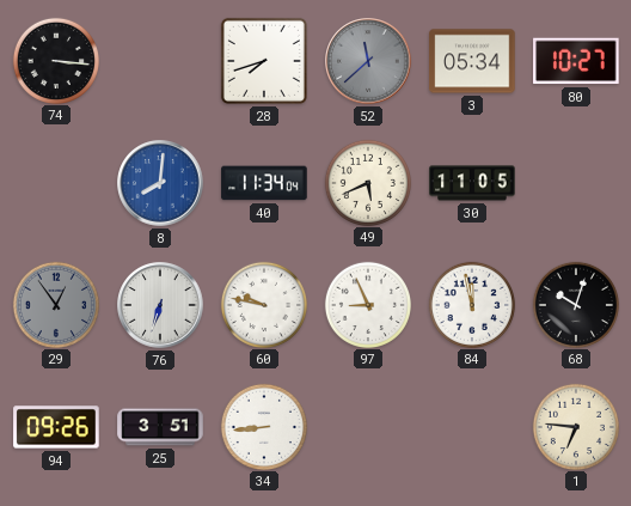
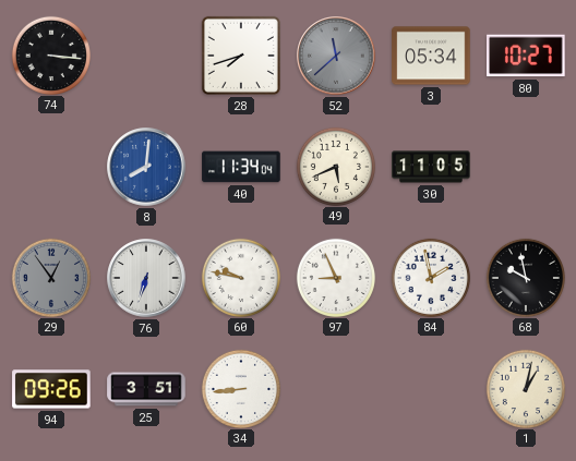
84: 11:58 -> 1:58
68: 10:03 -> 9:58
1: 6:46 -> 1:02
